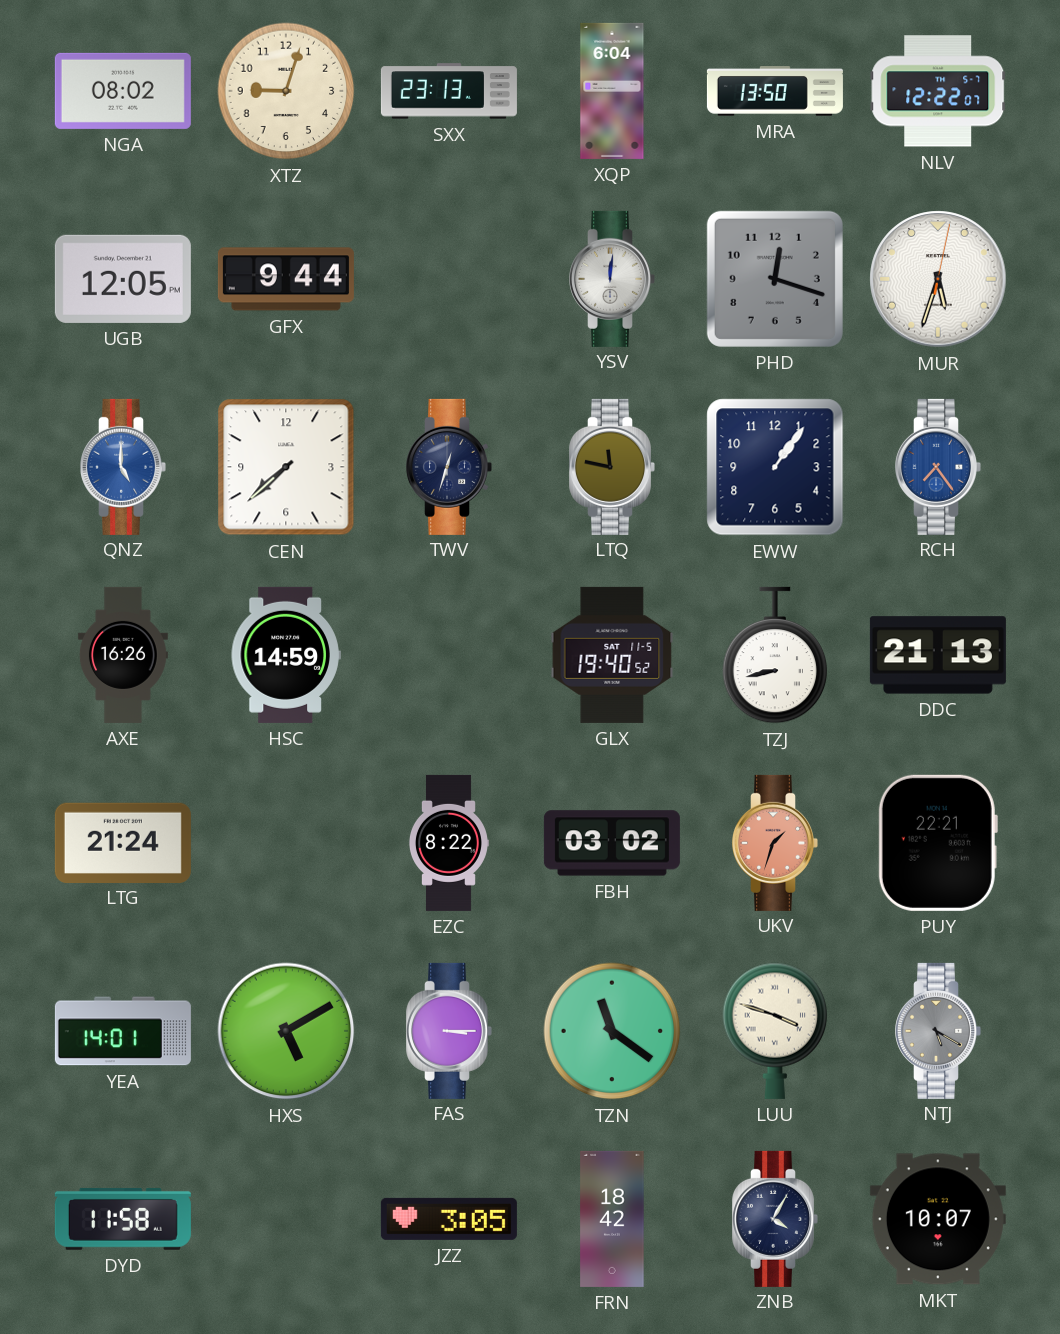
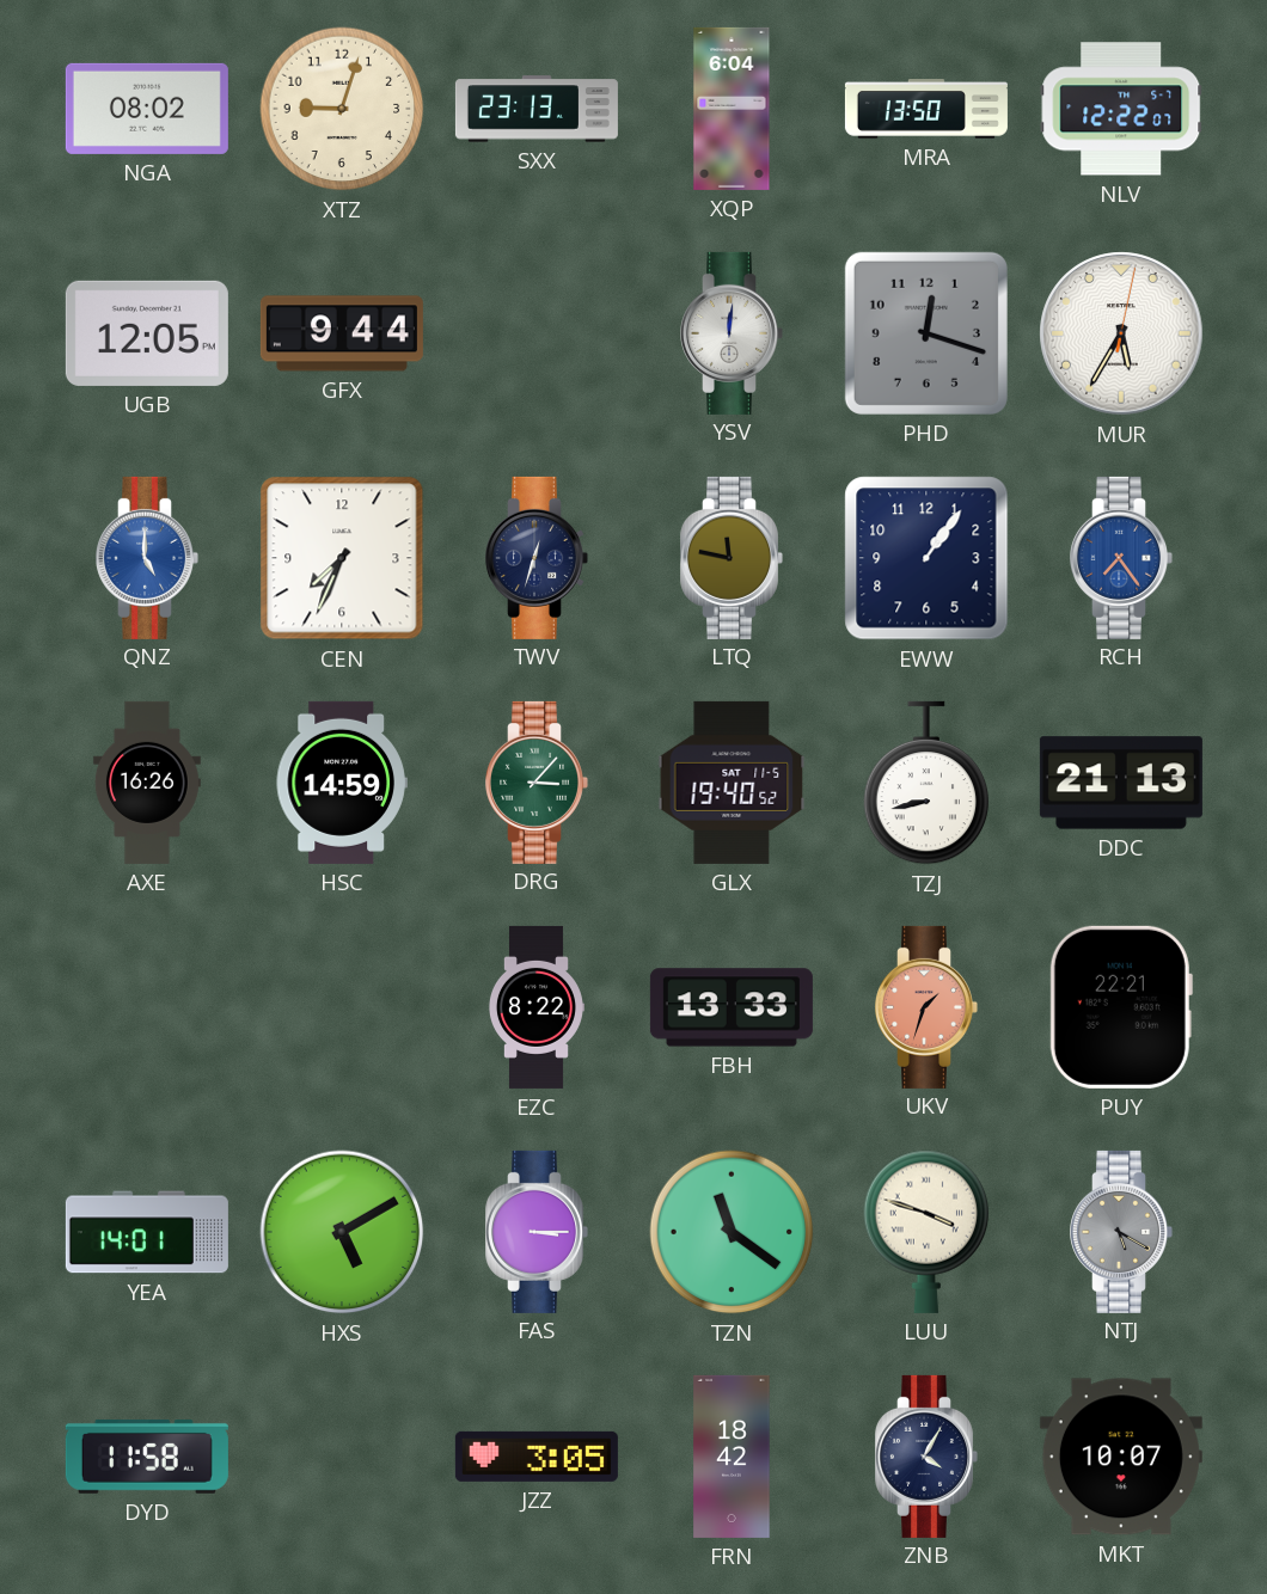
MUR: 5:33 -> 5:35
CEN: 7:38 -> 7:34
DRG: none -> 3:07
LTG: 21:24 -> none
FBH: 03:02 -> 13:33
